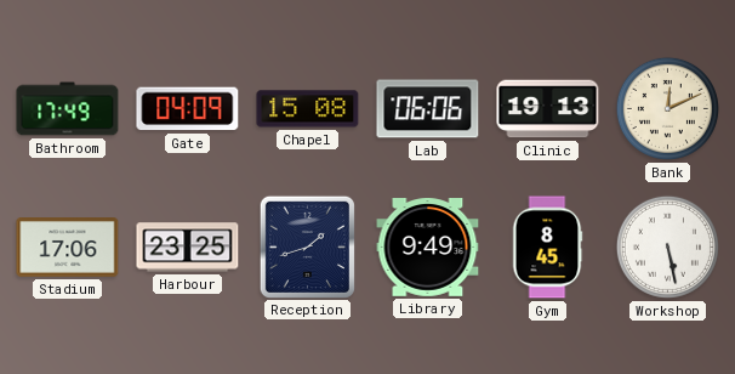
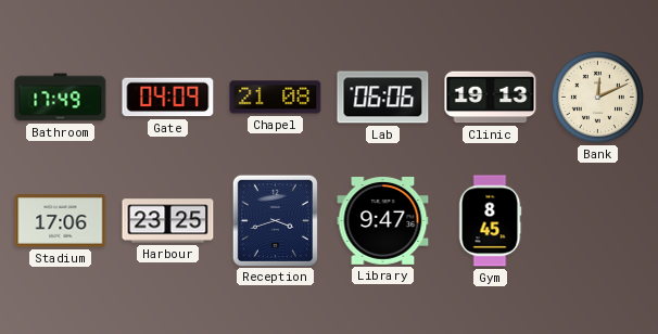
Chapel: 15:08 -> 21:08
Reception: 1:42 -> 3:42
Library: 9:49 -> 9:47
Workshop: 5:28 -> none
